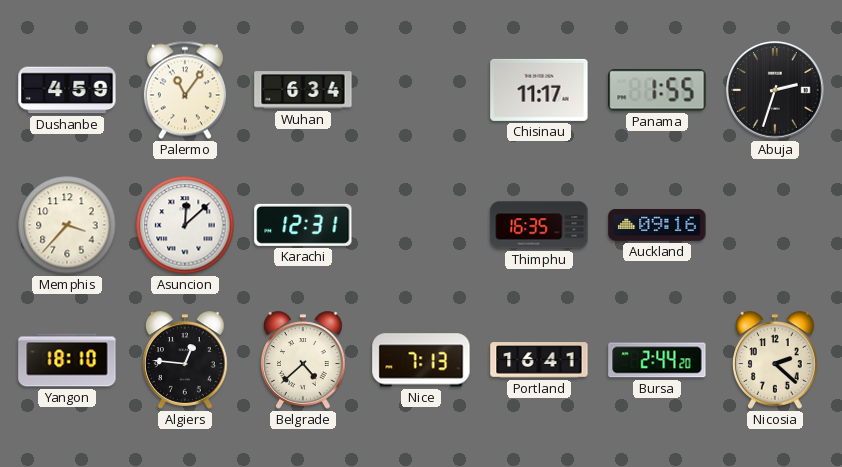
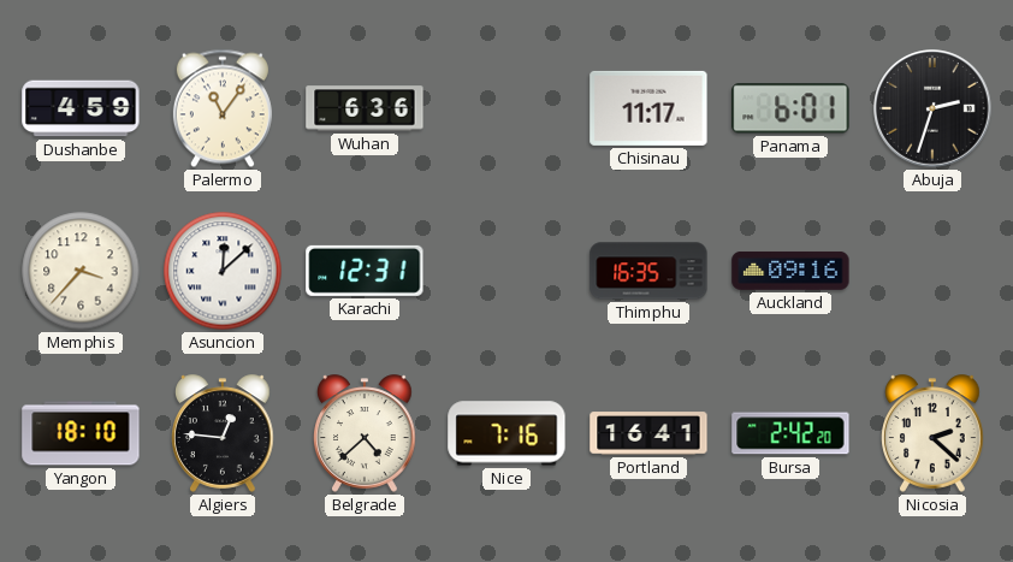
Wuhan: 6:34 -> 6:36
Panama: 1:55 -> 6:01
Nice: 7:13 -> 7:16
Bursa: 2:44 -> 2:42
